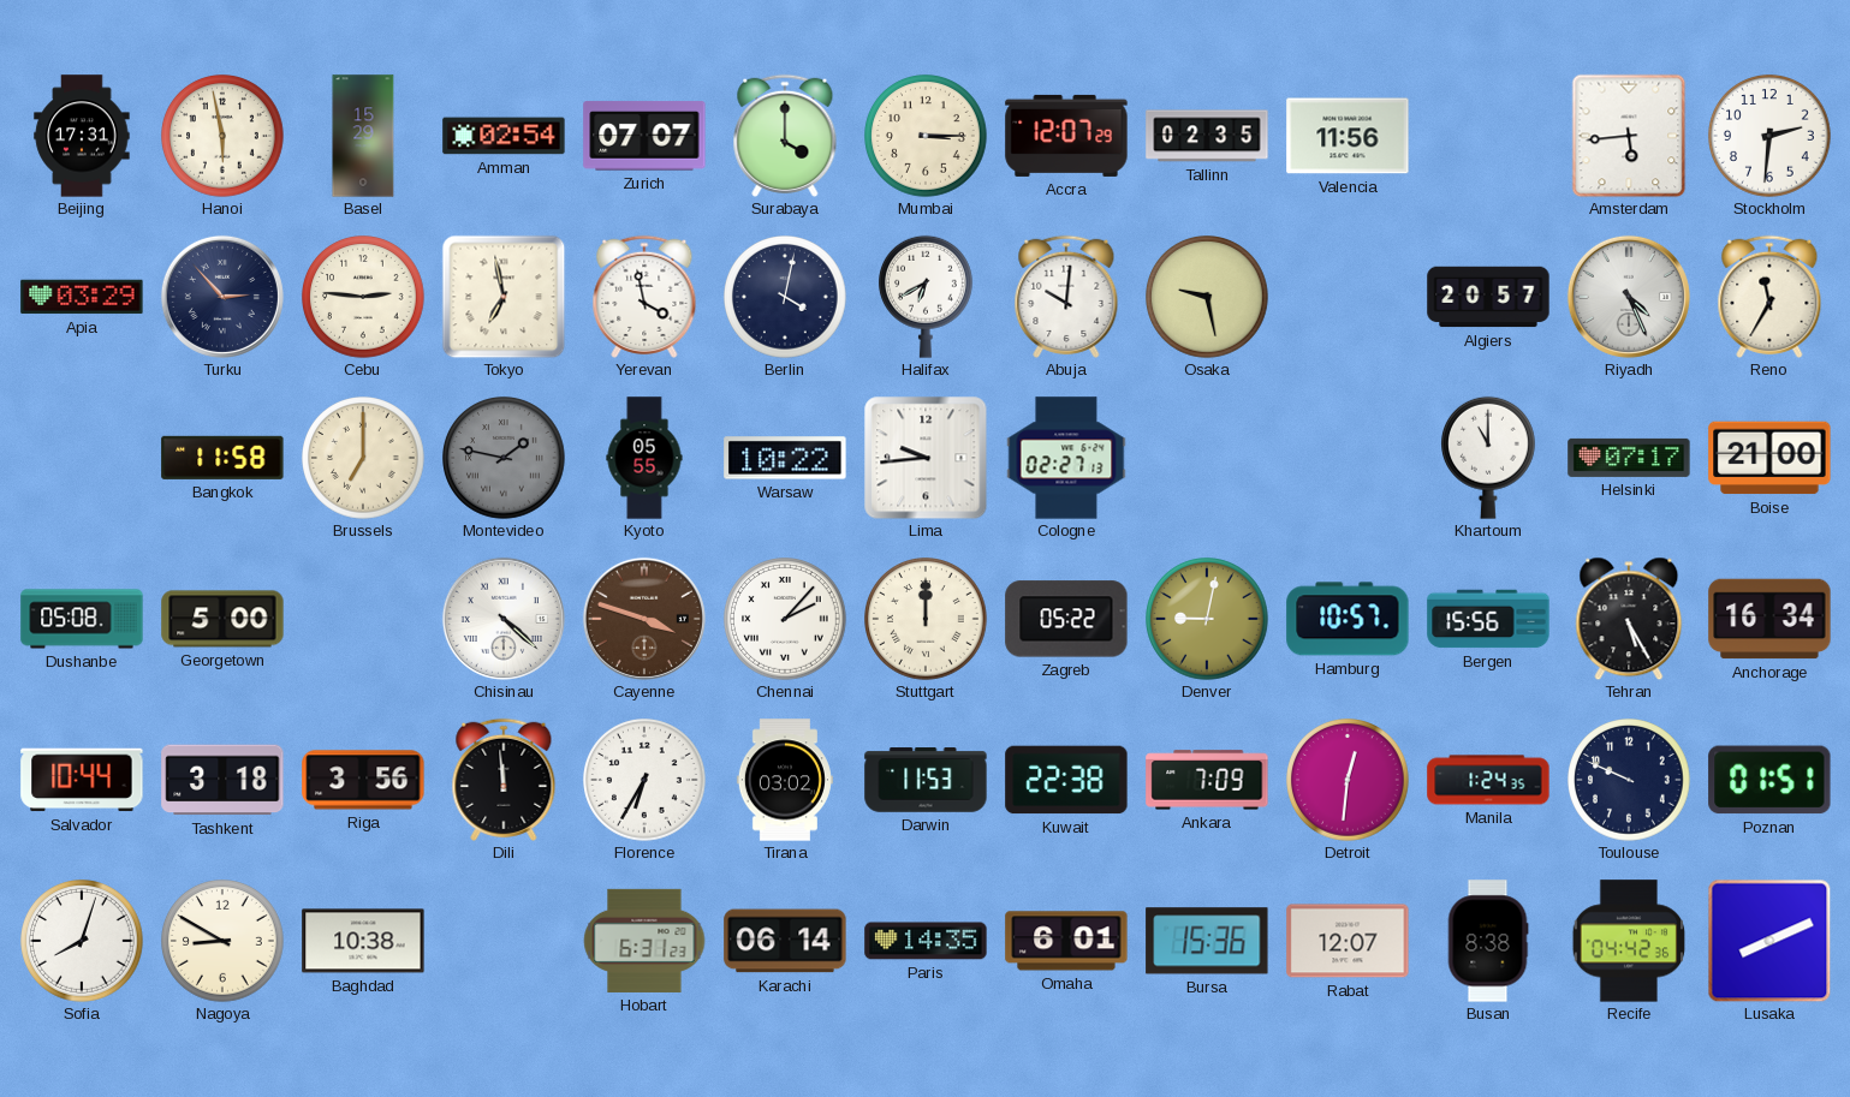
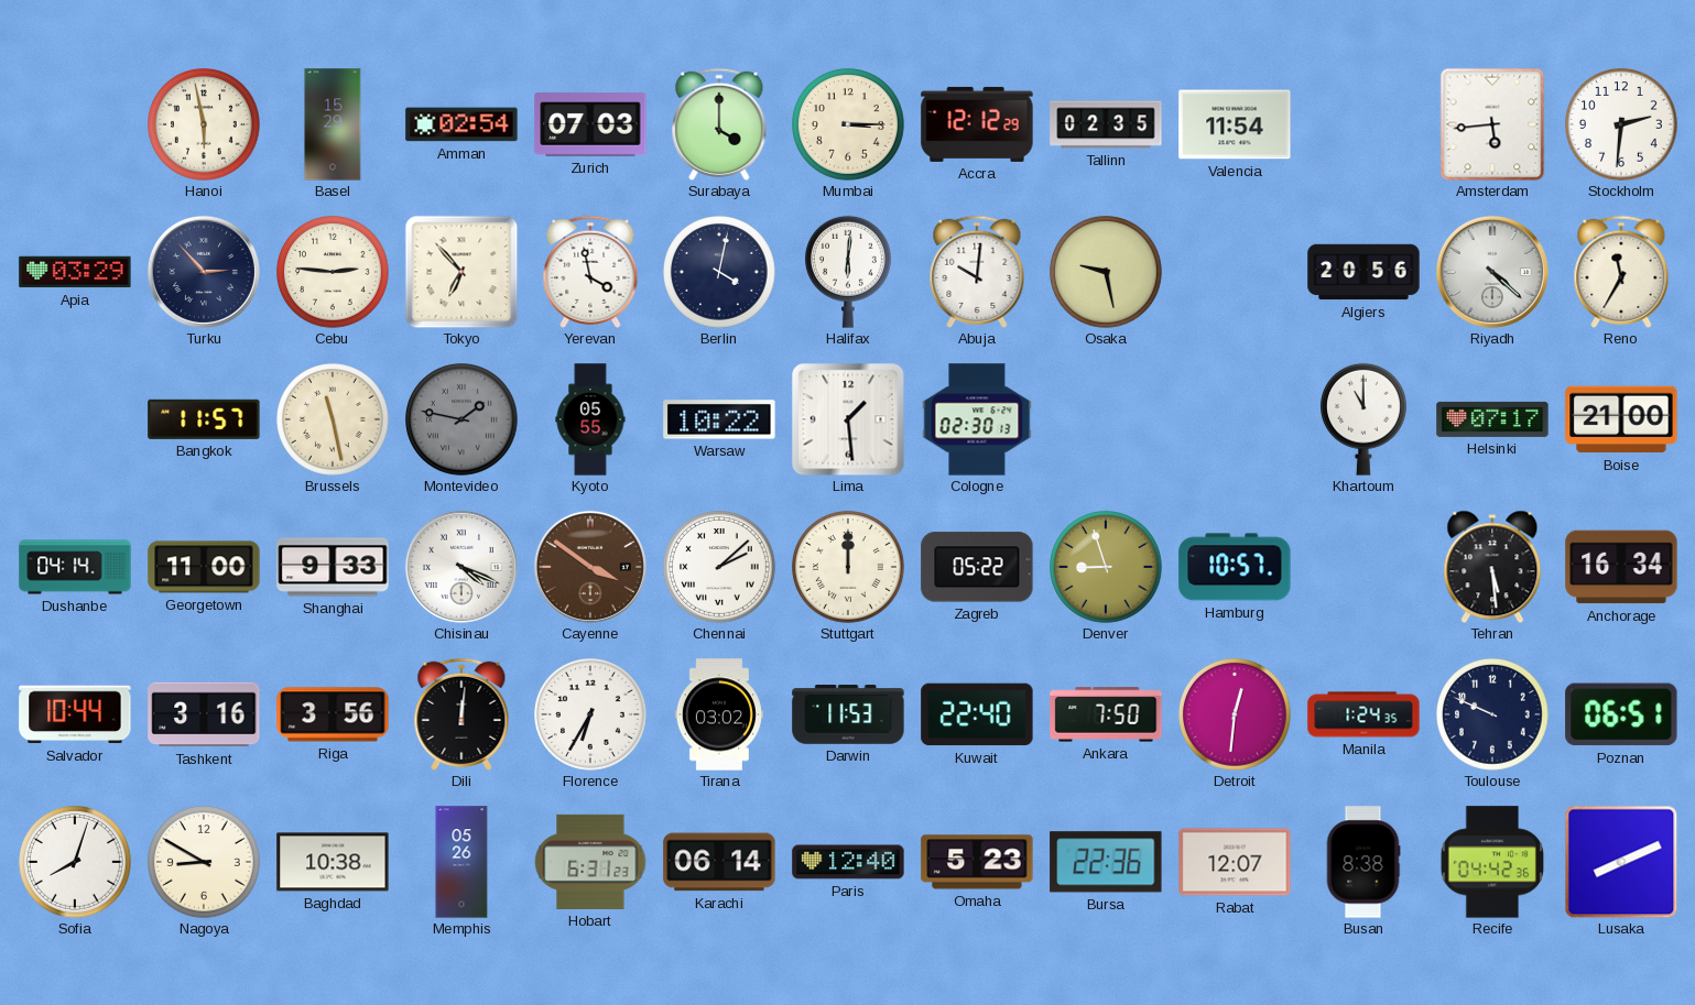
Beijing: 17:31 -> none
Zurich: 07:07 -> 07:03
Accra: 12:07 -> 12:12
Valencia: 11:56 -> 11:54
Tokyo: 6:58 -> 6:53
Halifax: 6:40 -> 6:01
Algiers: 20:57 -> 20:56
Riyadh: 4:26 -> 4:22
Bangkok: 11:58 -> 11:57
Brussels: 7:00 -> 11:28
Lima: 9:44 -> 1:29
Cologne: 02:27 -> 02:30
Dushanbe: 05:08 -> 04:14
Georgetown: 5:00 -> 11:00
Shanghai: none -> 9:33
Chisinau: 4:22 -> 4:19
Cayenne: 3:48 -> 3:51
Chennai: 2:07 -> 2:08
Denver: 9:02 -> 8:57
Bergen: 15:56 -> none
Tehran: 5:25 -> 5:29
Tashkent: 3:18 -> 3:16
Dili: 11:59 -> 12:01
Kuwait: 22:38 -> 22:40
Ankara: 7:09 -> 7:50
Poznan: 01:51 -> 06:51
Memphis: none -> 05:26
Paris: 14:35 -> 12:40
Omaha: 6:01 -> 5:23
Bursa: 15:36 -> 22:36
